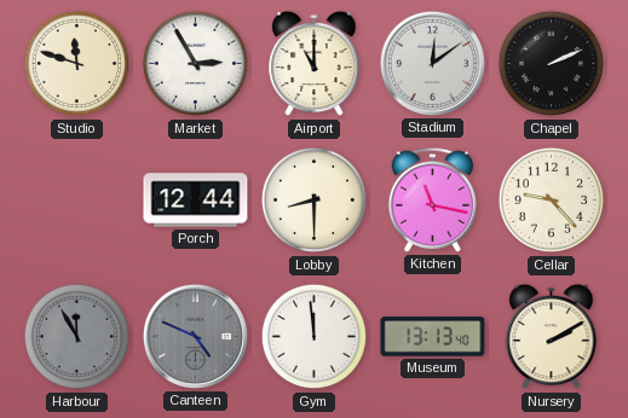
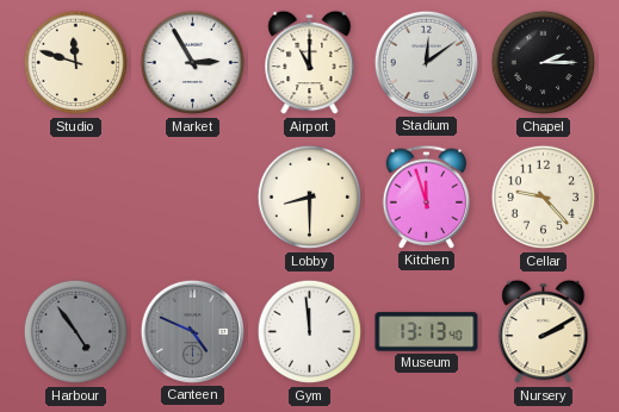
Chapel: 2:11 -> 2:15
Porch: 12:44 -> none
Kitchen: 11:17 -> 11:57
Harbour: 11:55 -> 4:54
